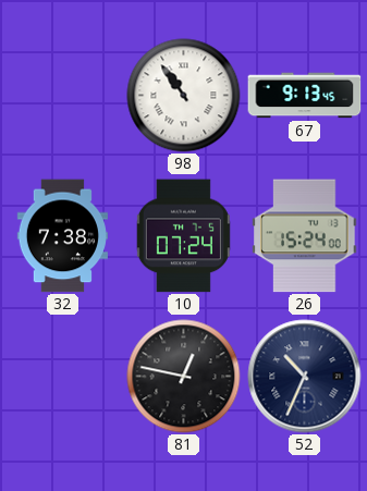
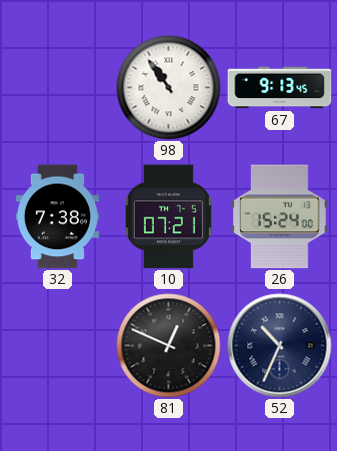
10: 07:24 -> 07:21
81: 12:47 -> 12:49
